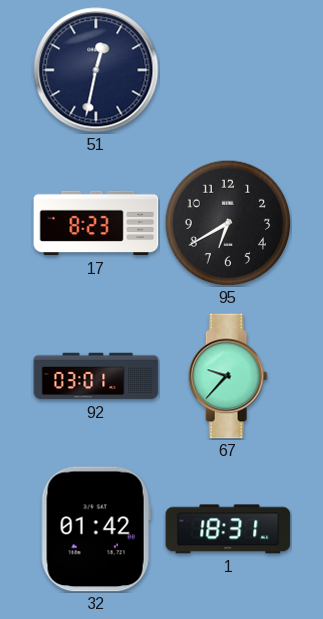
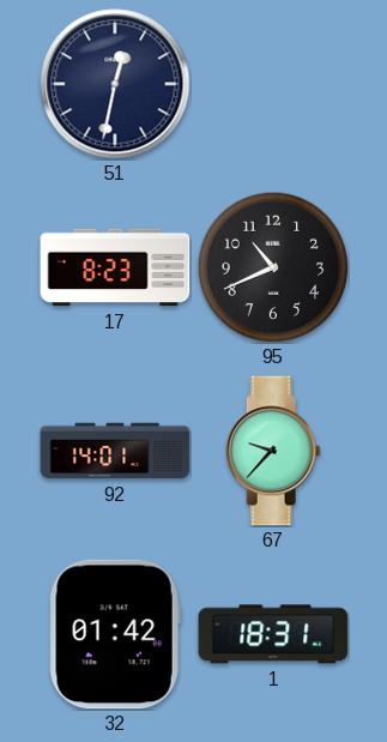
95: 6:40 -> 10:41
92: 03:01 -> 14:01
